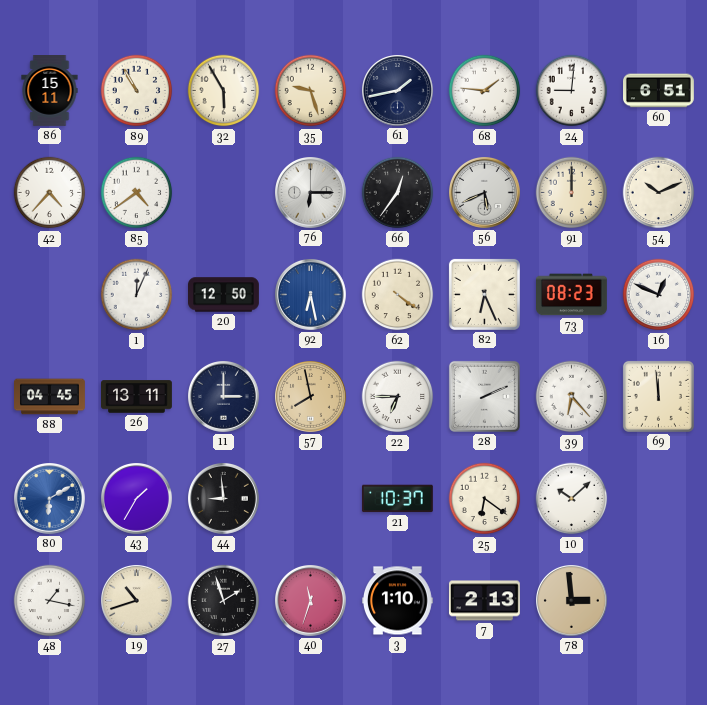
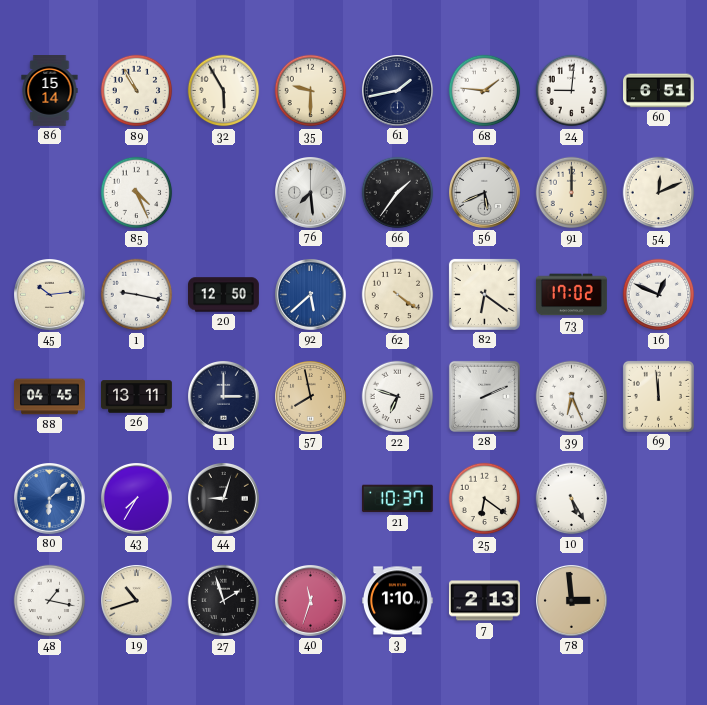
86: 15:11 -> 15:14
35: 9:27 -> 9:30
42: 4:37 -> none
85: 4:39 -> 4:26
76: 6:15 -> 7:29
66: 12:36 -> 1:36
54: 10:11 -> 12:11
45: none -> 10:14
1: 12:04 -> 9:17
92: 6:28 -> 5:38
82: 6:26 -> 6:21
73: 08:23 -> 17:02
22: 6:45 -> 6:48
39: 6:23 -> 6:26
80: 6:10 -> 6:08
43: 1:35 -> 7:35
44: 8:59 -> 9:03
10: 10:08 -> 5:25
